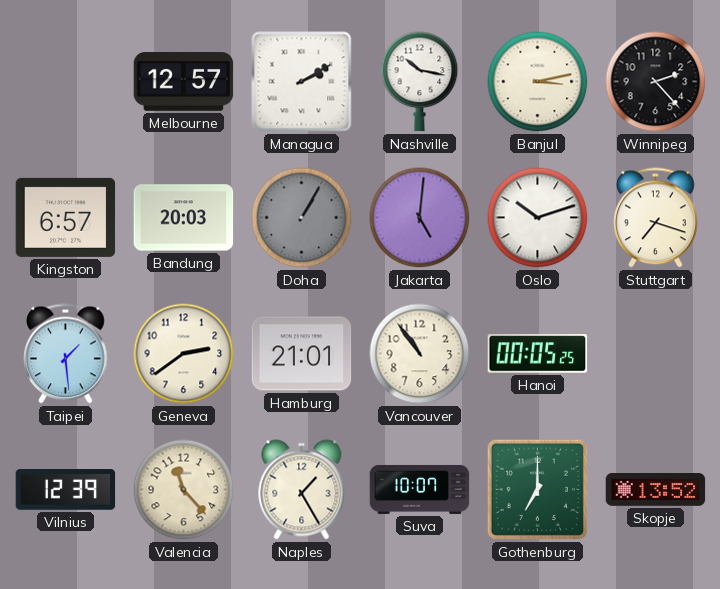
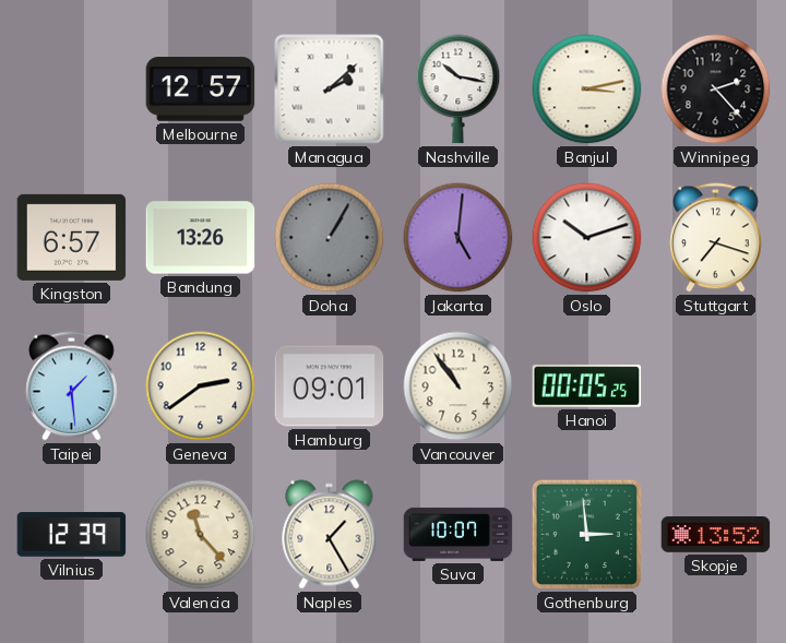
Managua: 2:10 -> 2:08
Bandung: 20:03 -> 13:26
Hamburg: 21:01 -> 09:01
Gothenburg: 7:00 -> 2:59
